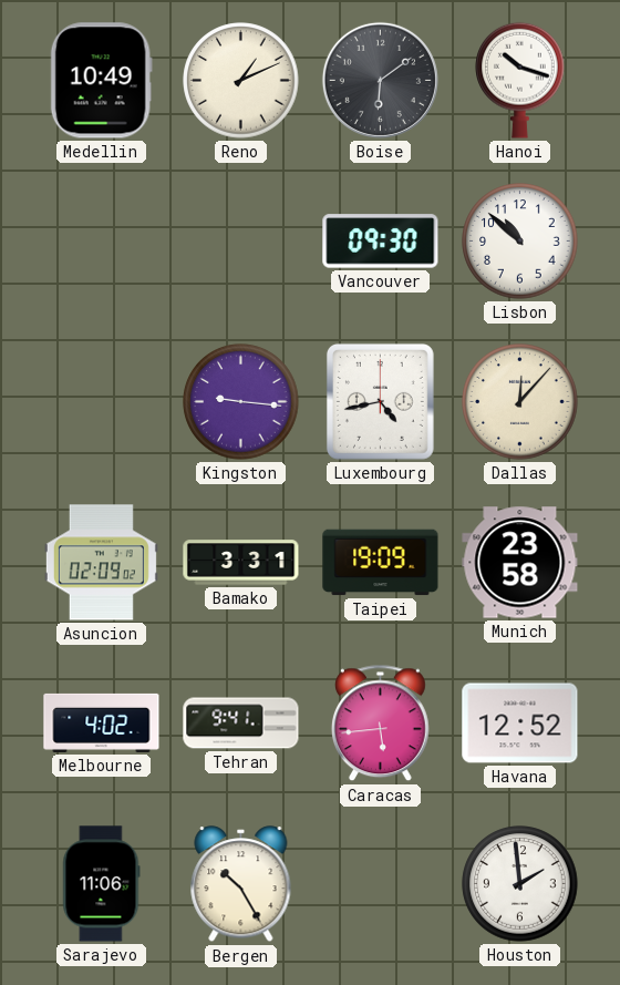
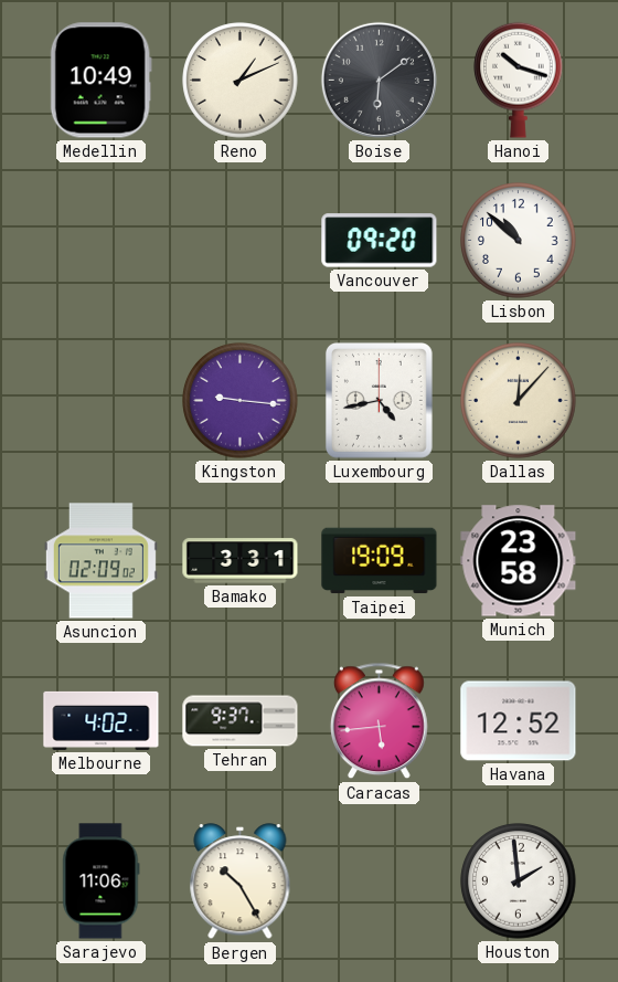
Vancouver: 09:30 -> 09:20
Tehran: 9:41 -> 9:37
